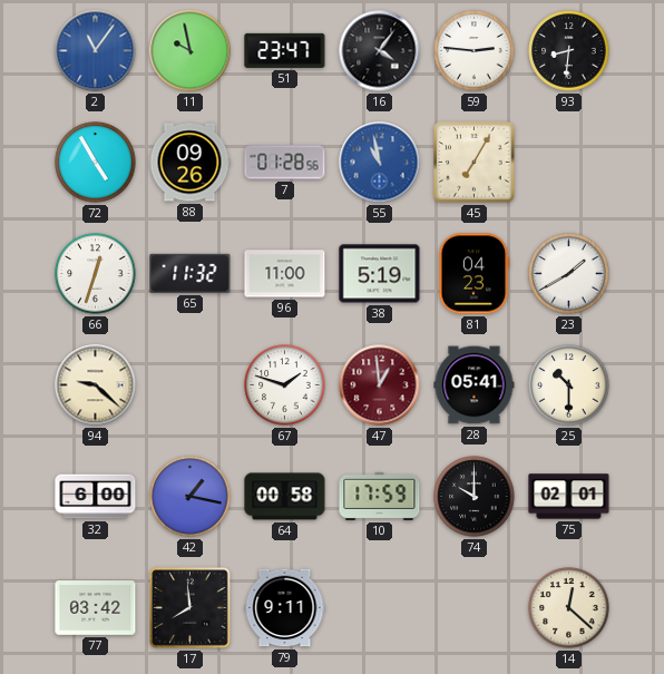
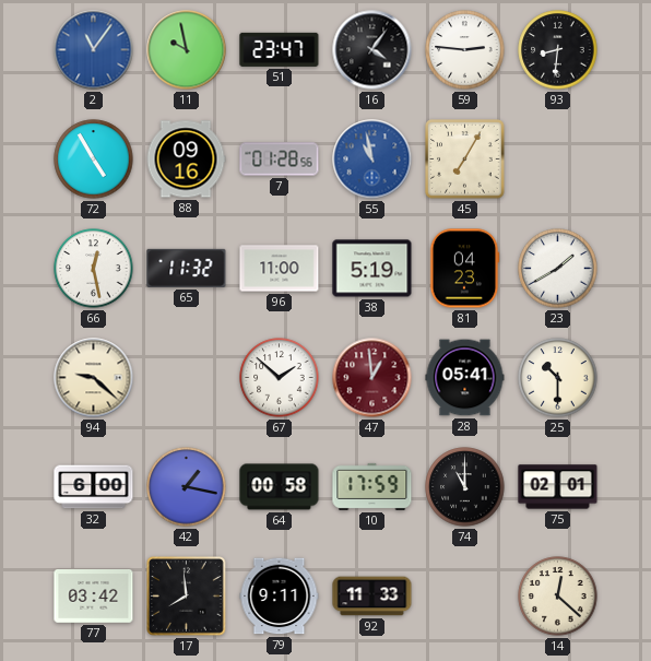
88: 09:26 -> 09:16
66: 12:33 -> 12:28
67: 1:48 -> 1:52
74: 10:00 -> 11:00
92: none -> 11:33
